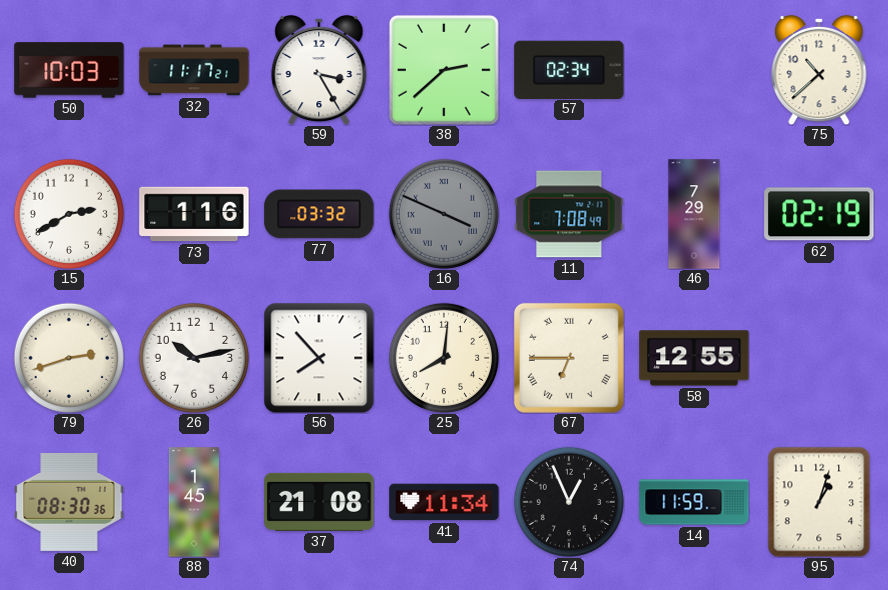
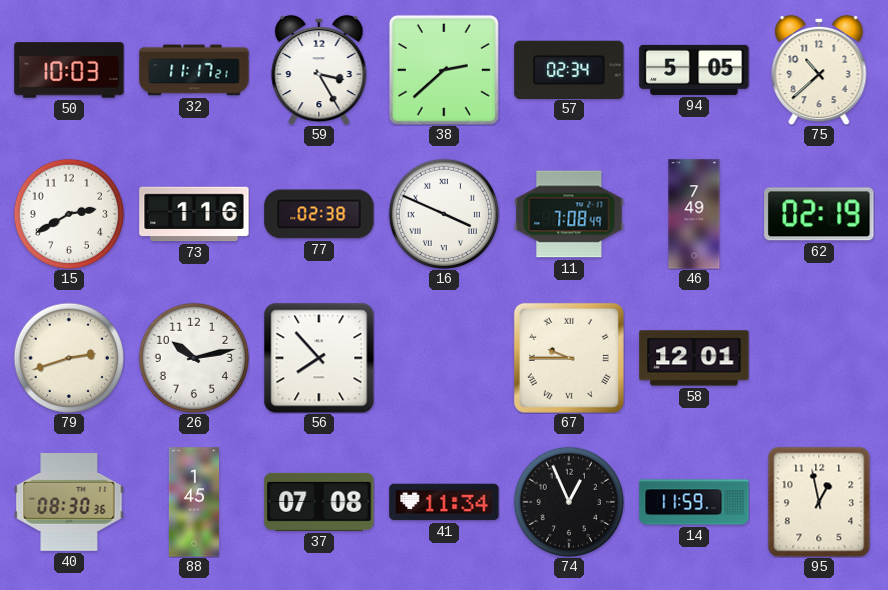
94: none -> 5:05
77: 03:32 -> 02:38
16 dial: grey -> white
46: 7:29 -> 7:49
25: 8:01 -> none
67: 6:45 -> 9:45
58: 12:55 -> 12:01
37: 21:08 -> 07:08
95: 1:03 -> 12:58
